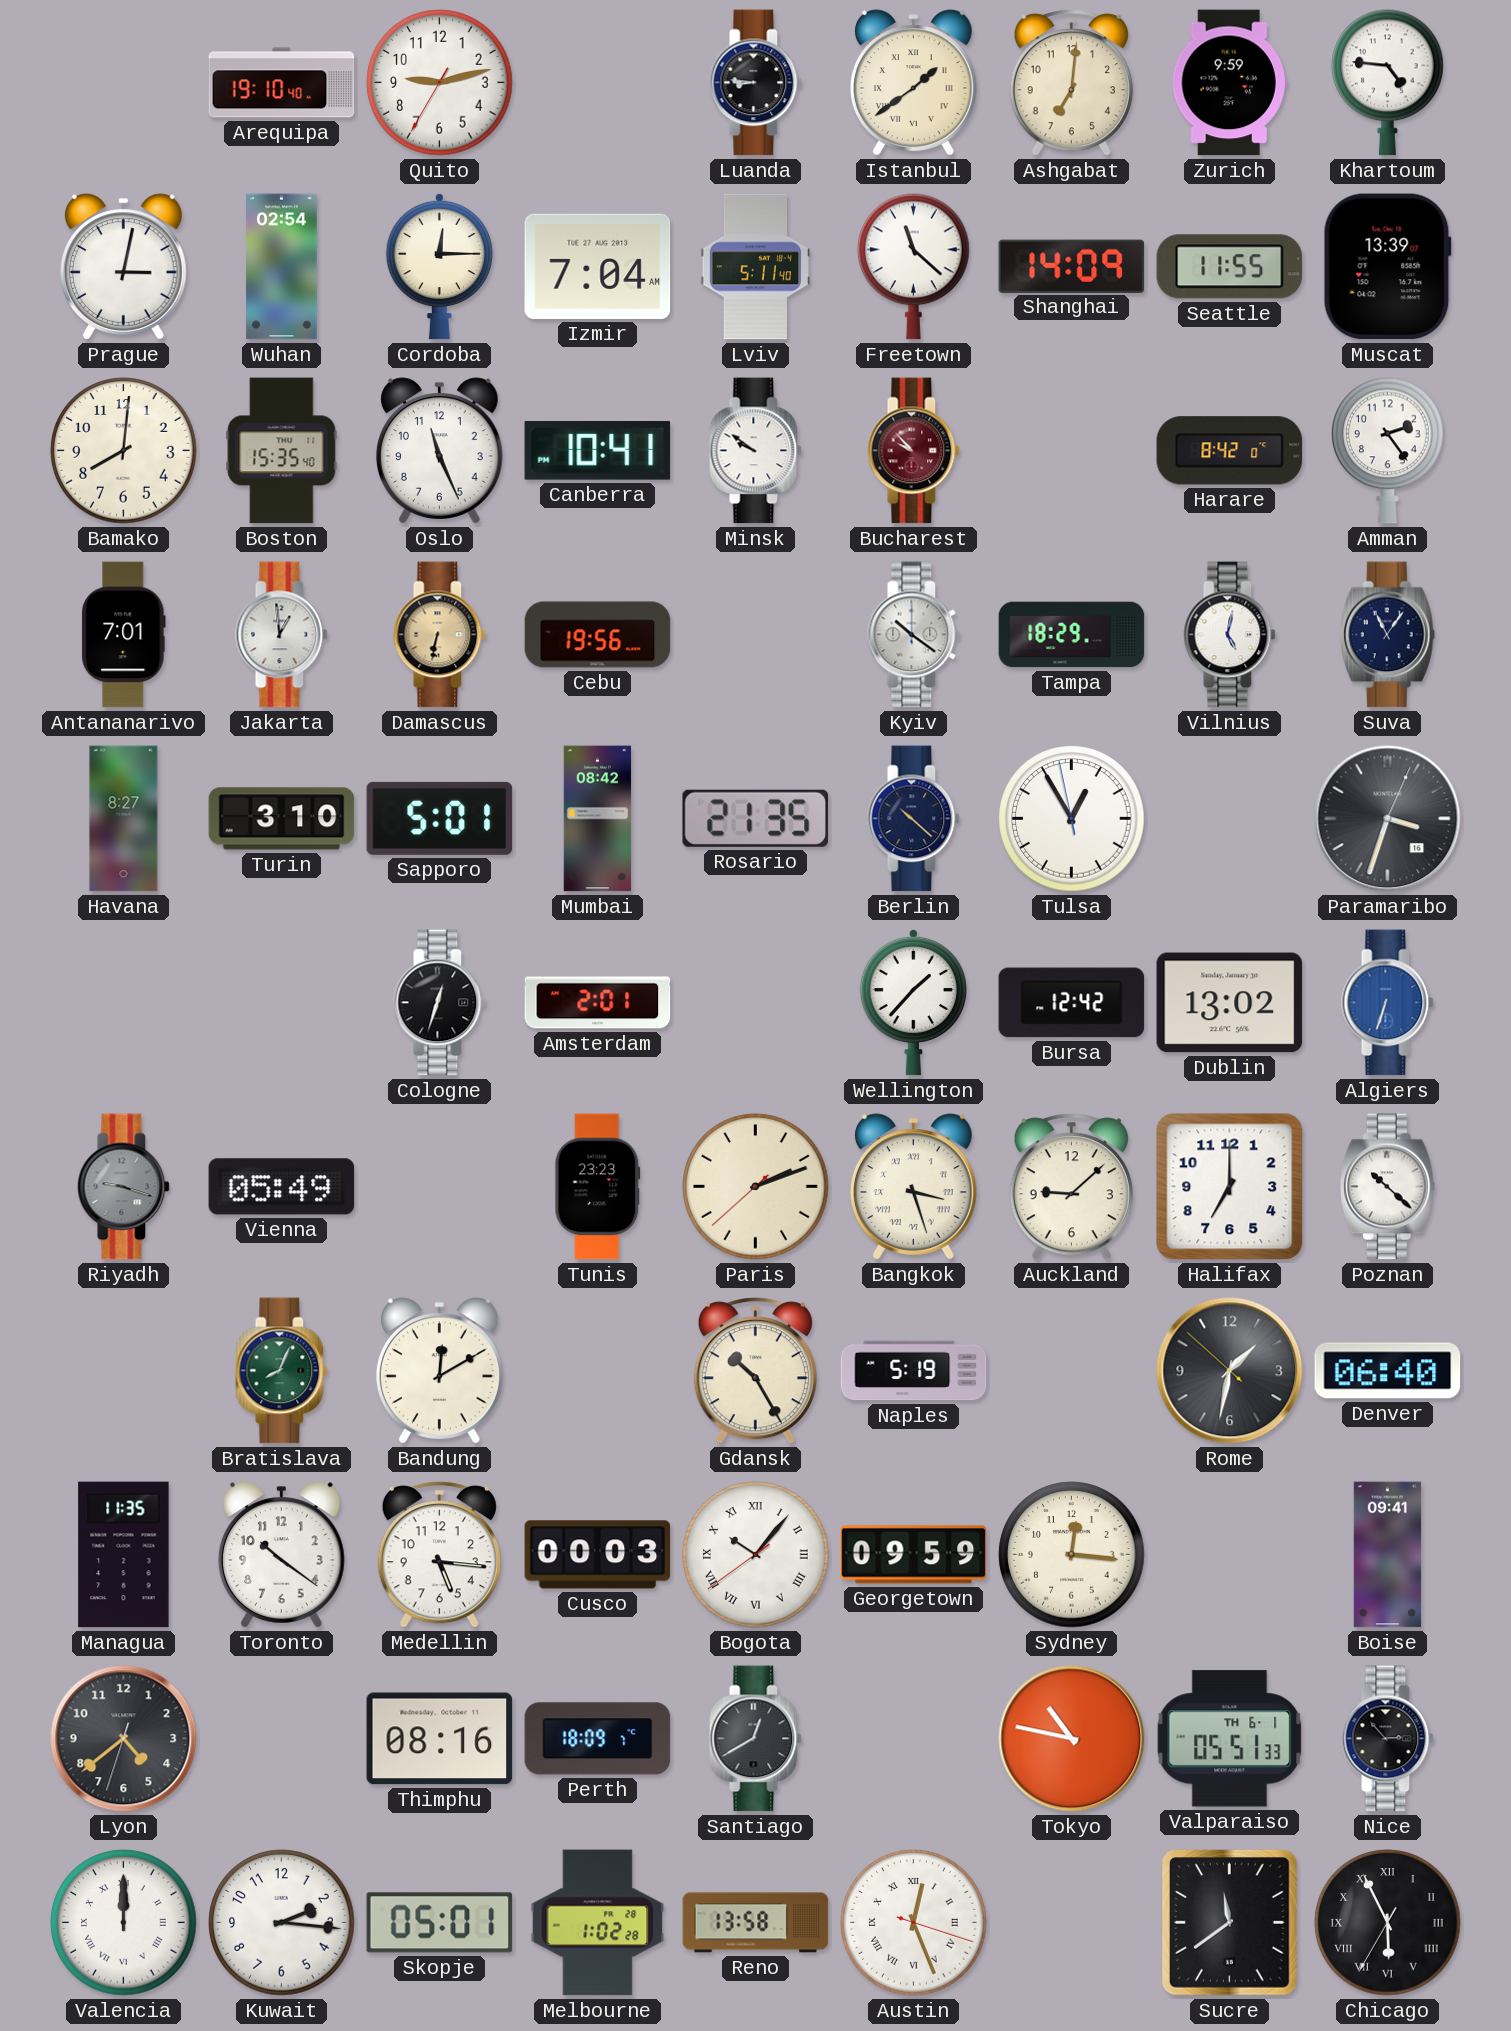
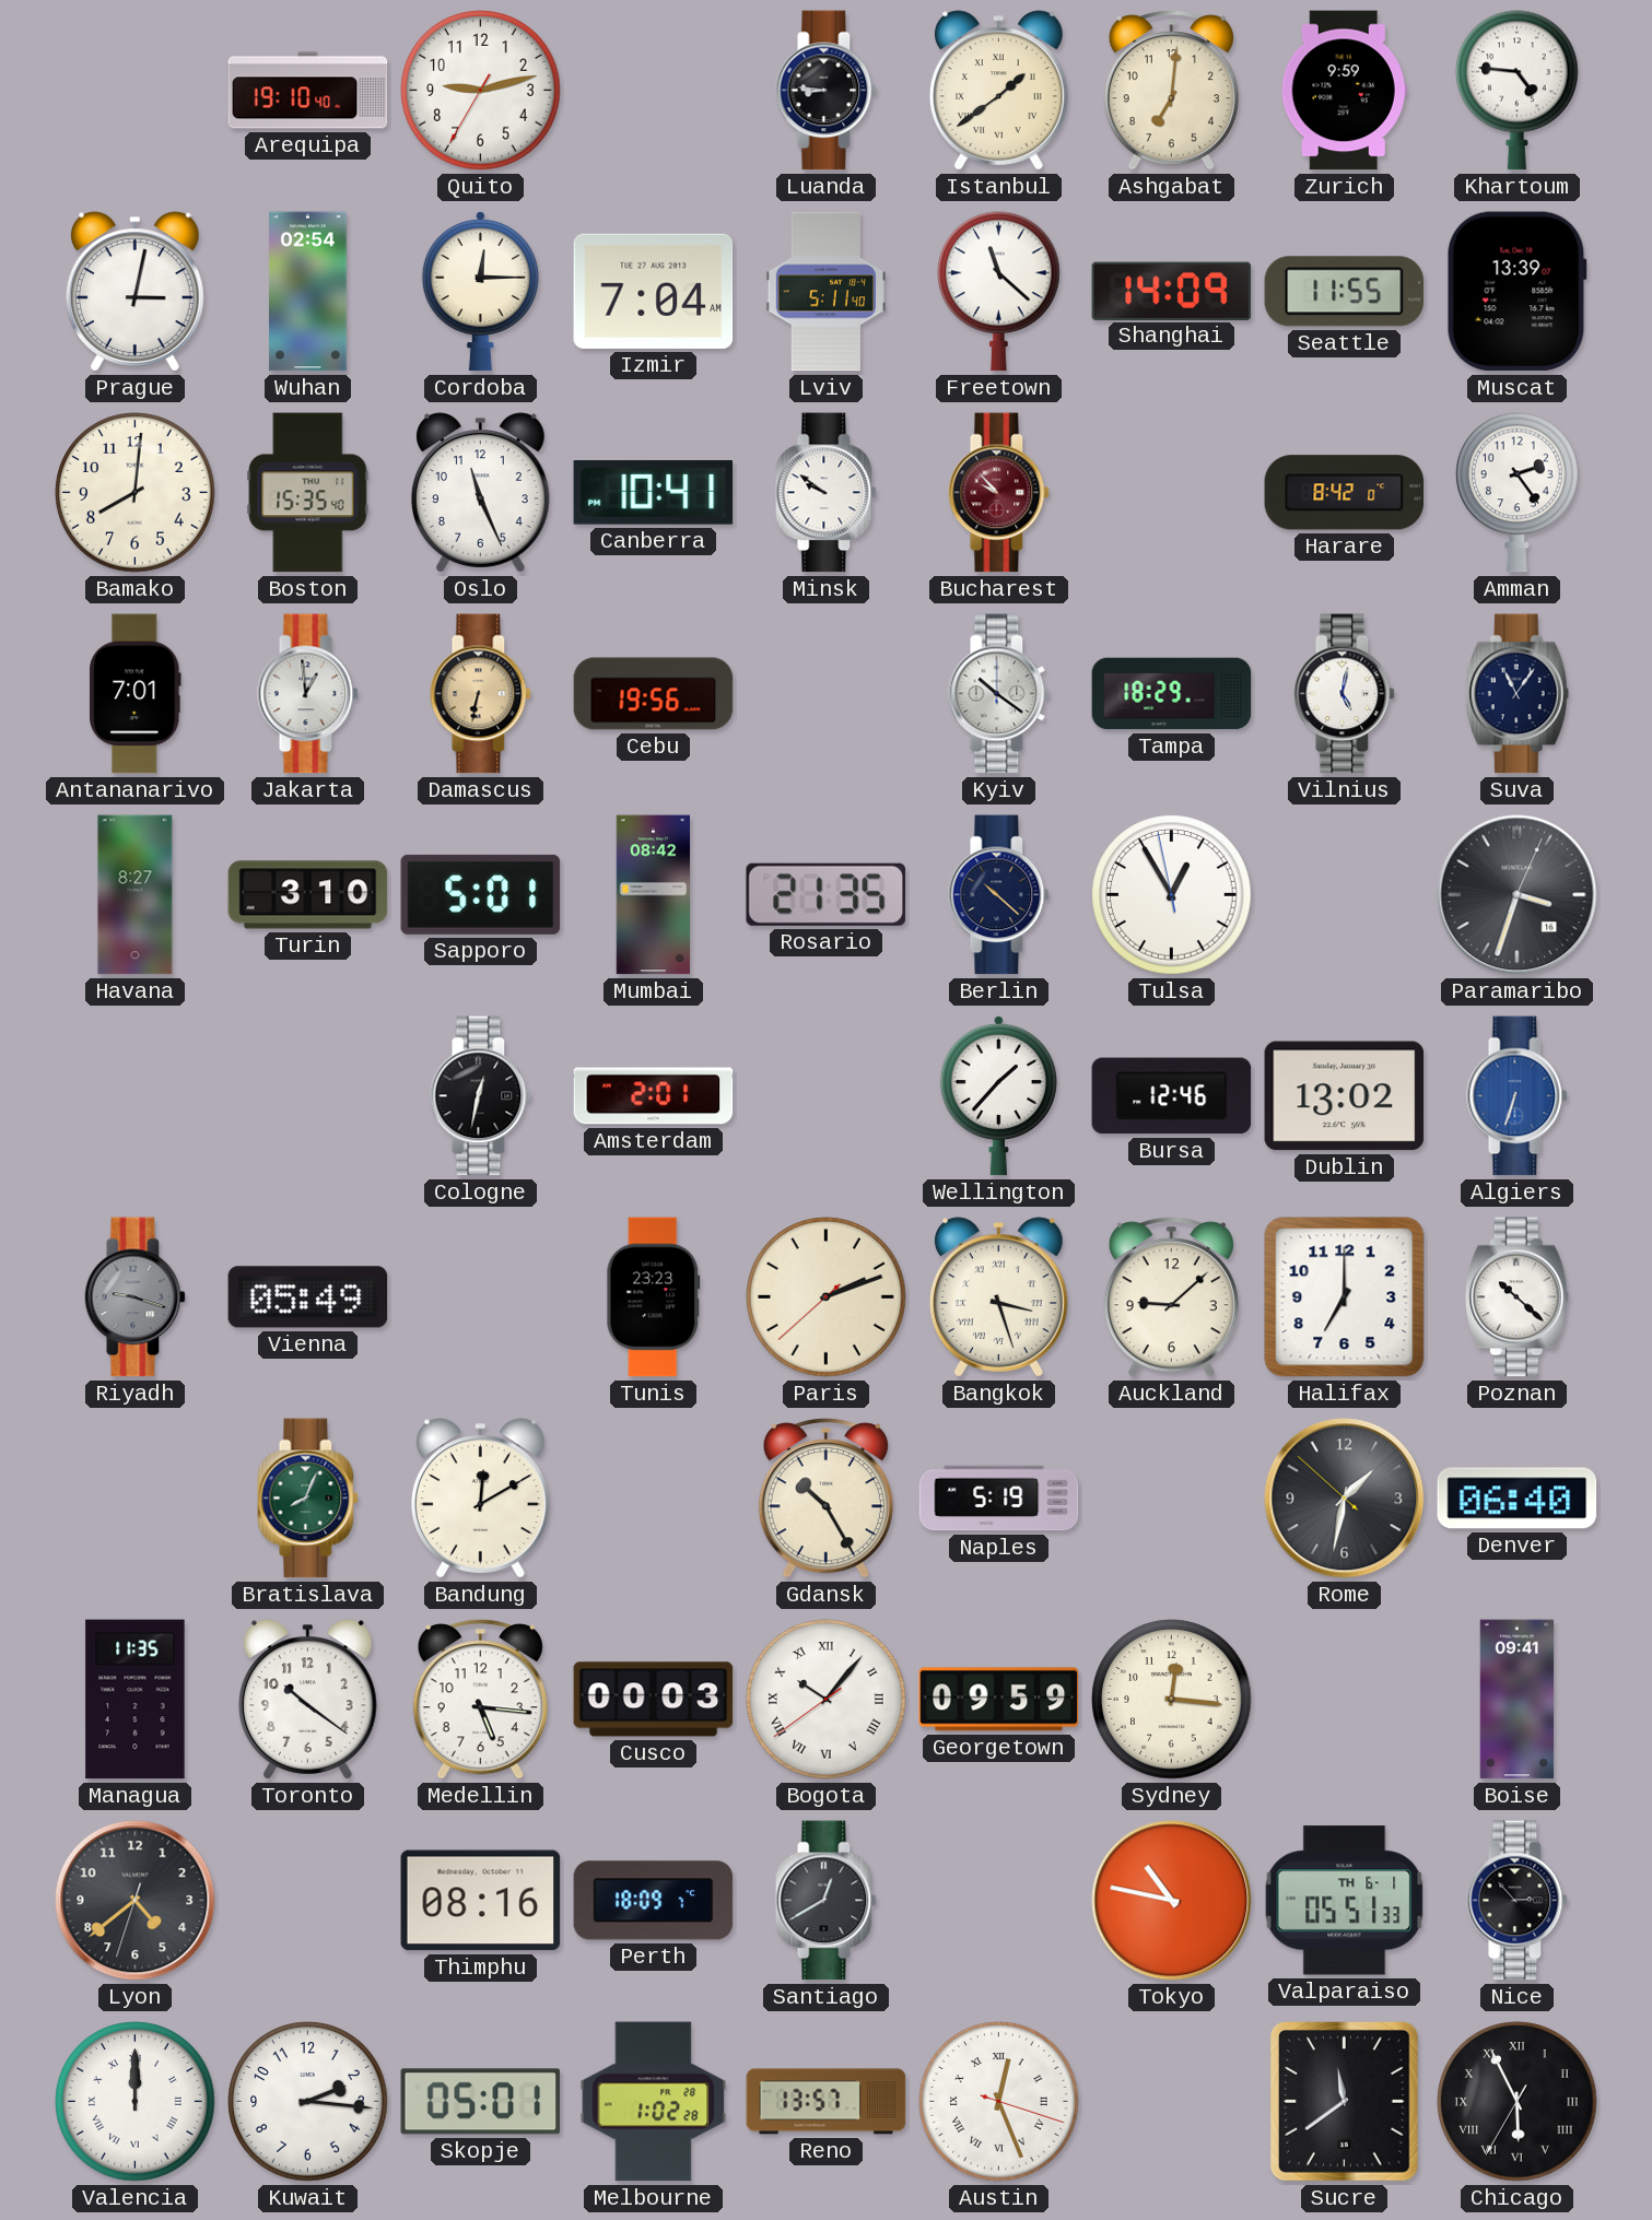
Cologne: 12:33 -> 12:32
Bursa: 12:42 -> 12:46
Reno: 13:58 -> 13:57
